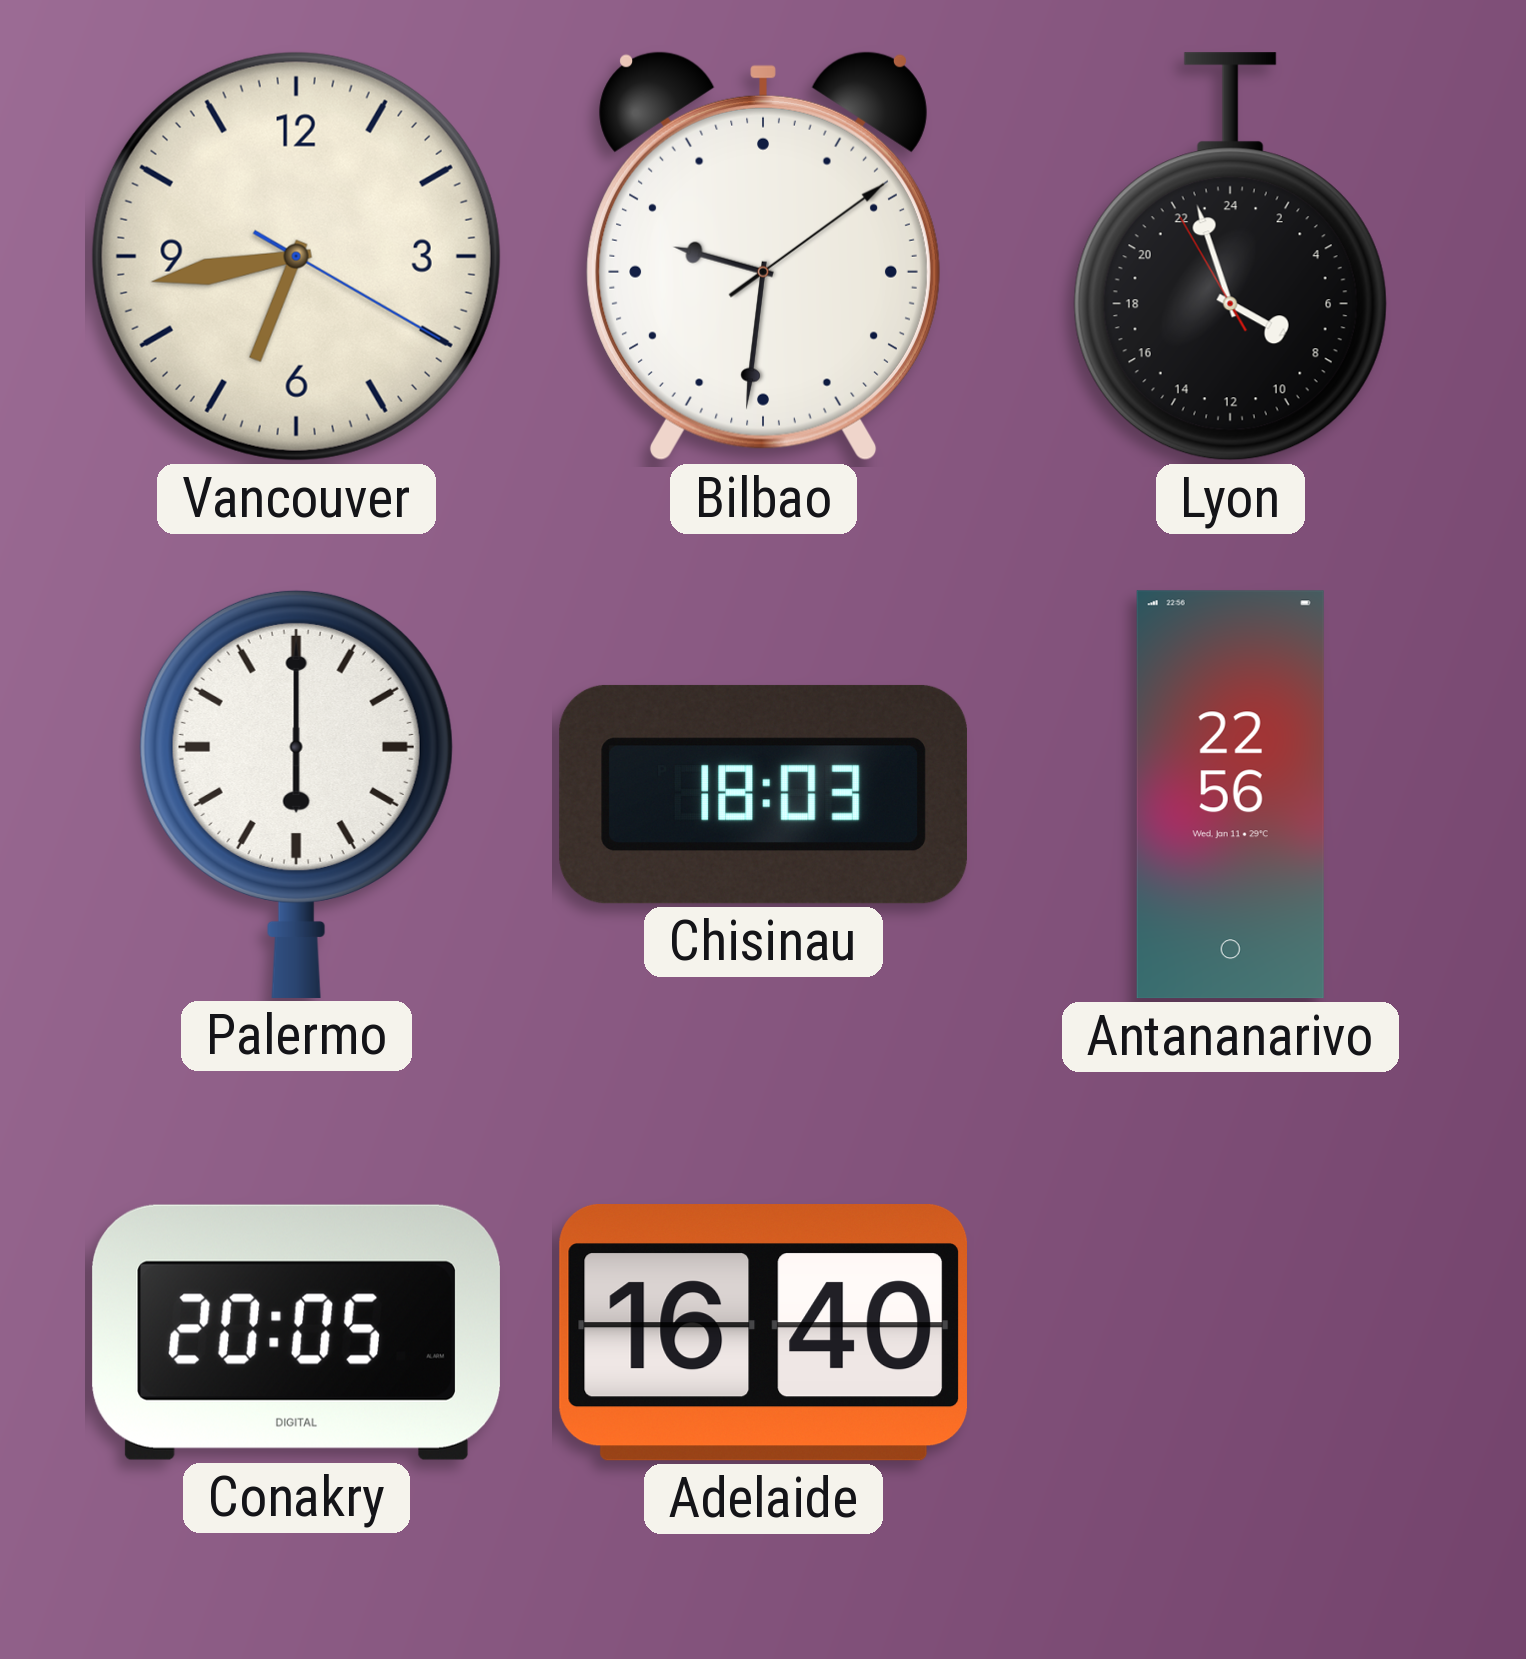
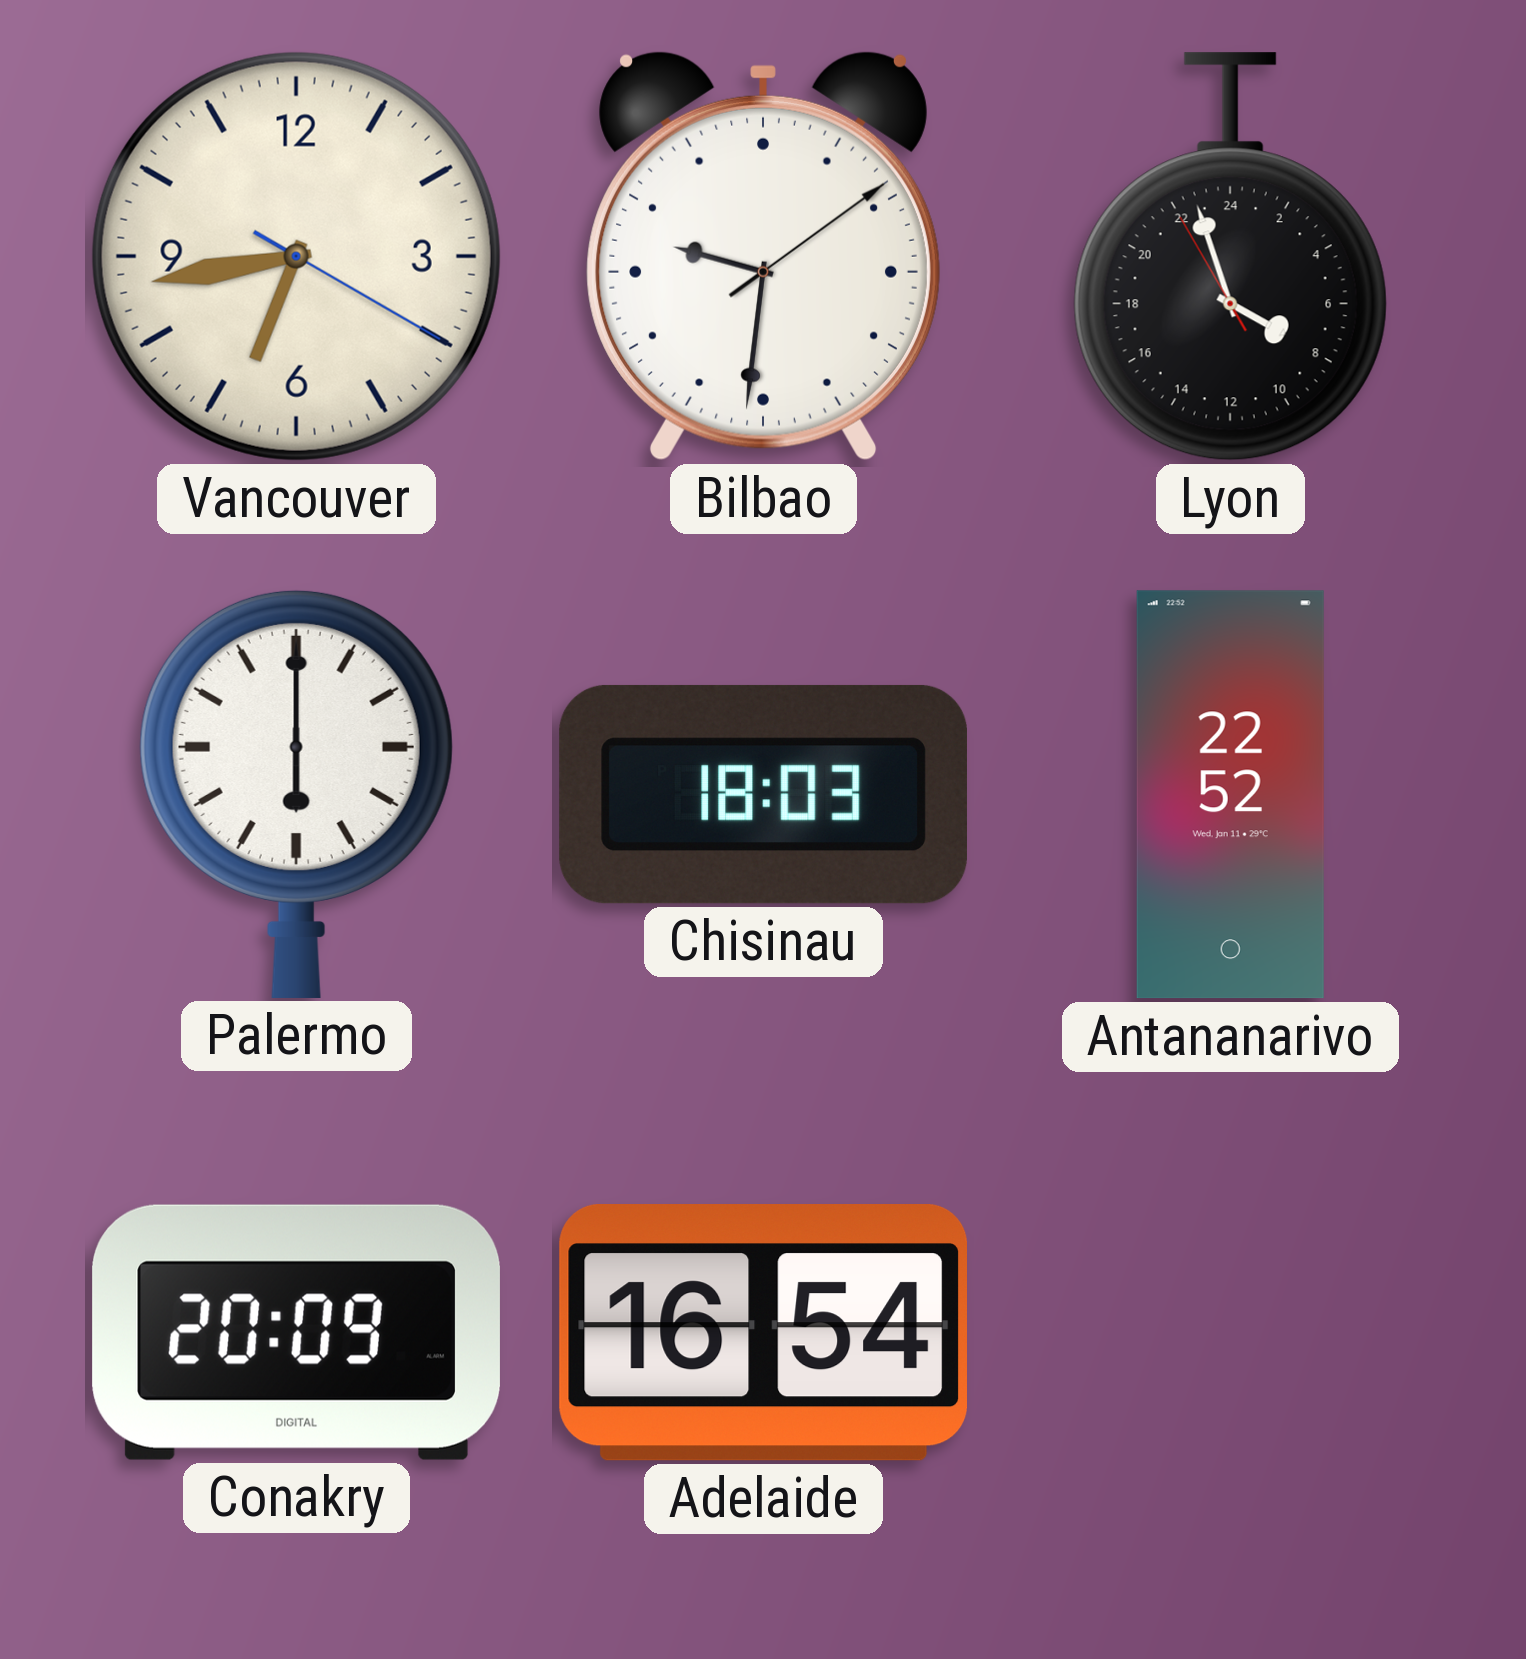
Antananarivo: 22:56 -> 22:52
Conakry: 20:05 -> 20:09
Adelaide: 16:40 -> 16:54
